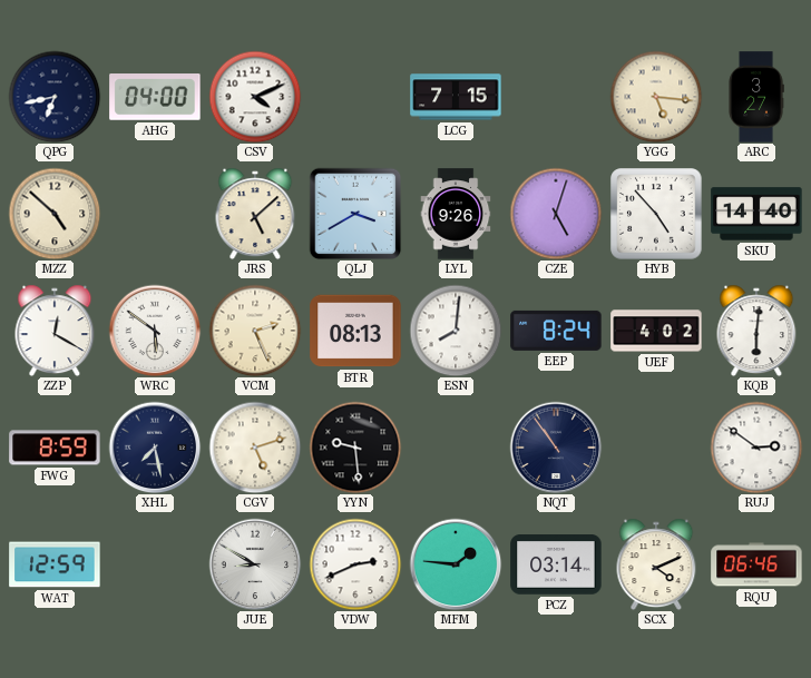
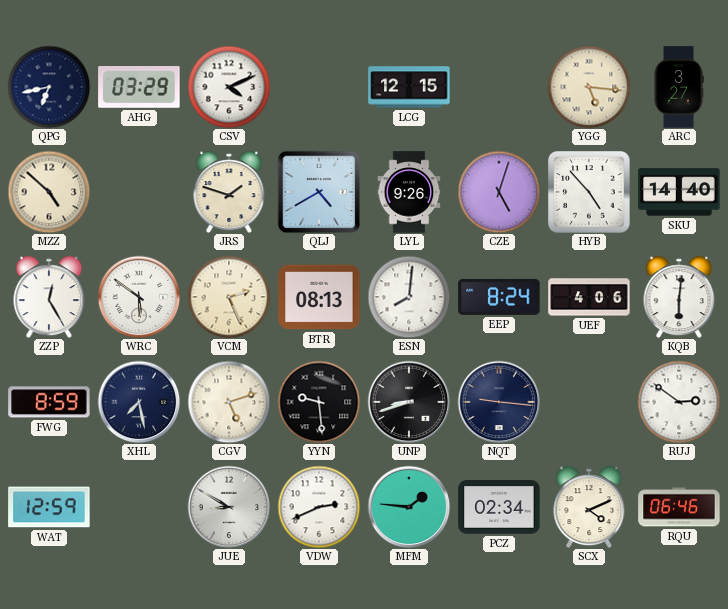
AHG: 04:00 -> 03:29
LCG: 7:15 -> 12:15
JRS: 5:08 -> 1:48
QLJ: 3:40 -> 4:40
ZZP: 12:20 -> 12:25
UEF: 4:02 -> 4:06
UNP: none -> 8:42
NQT: 10:54 -> 9:16
PCZ: 03:14 -> 02:34
